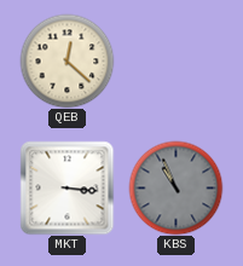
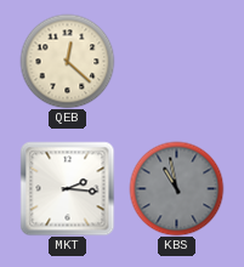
MKT: 3:16 -> 2:16
KBS: 10:56 -> 10:58
